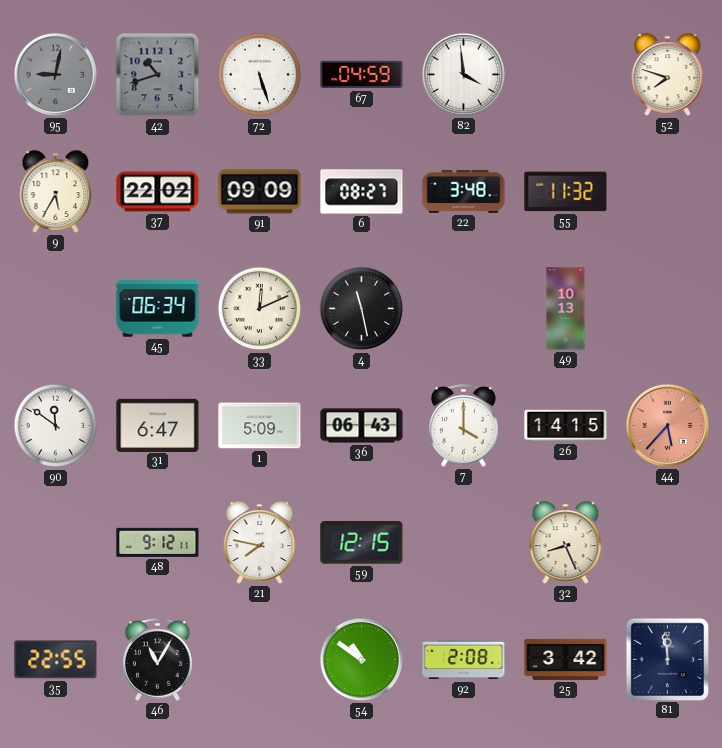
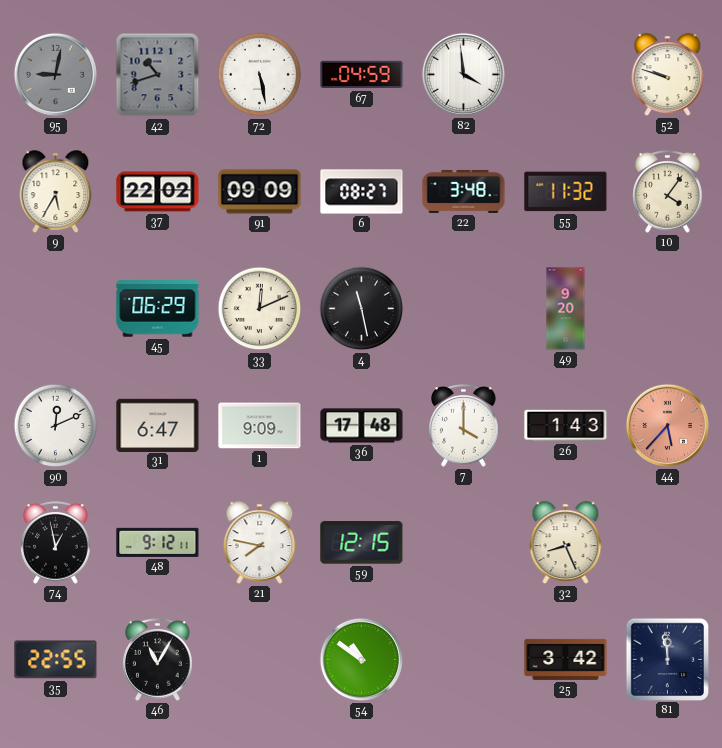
72: 5:27 -> 5:28
52: 7:48 -> 9:48
10: none -> 4:06
45: 06:34 -> 06:29
49: 10:13 -> 9:20
90: 11:51 -> 12:11
1: 5:09 -> 9:09
36: 06:43 -> 17:48
26: 14:15 -> 1:43
74: none -> 12:58
92: 2:08 -> none
